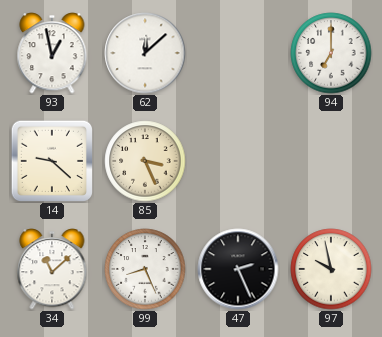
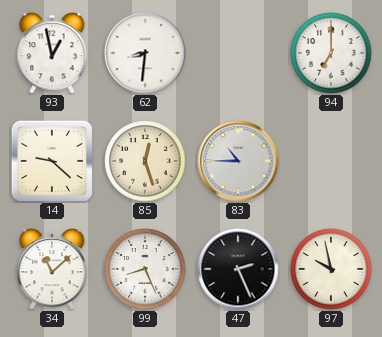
62: 12:08 -> 8:31
85: 3:26 -> 12:27
83: none -> 10:45
